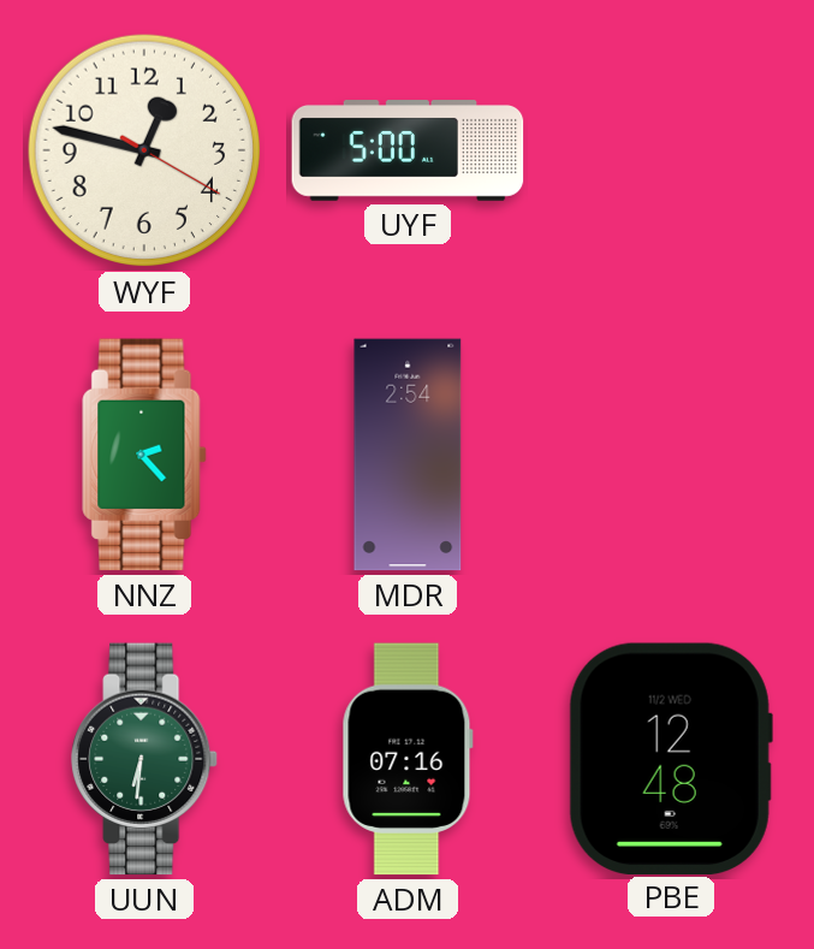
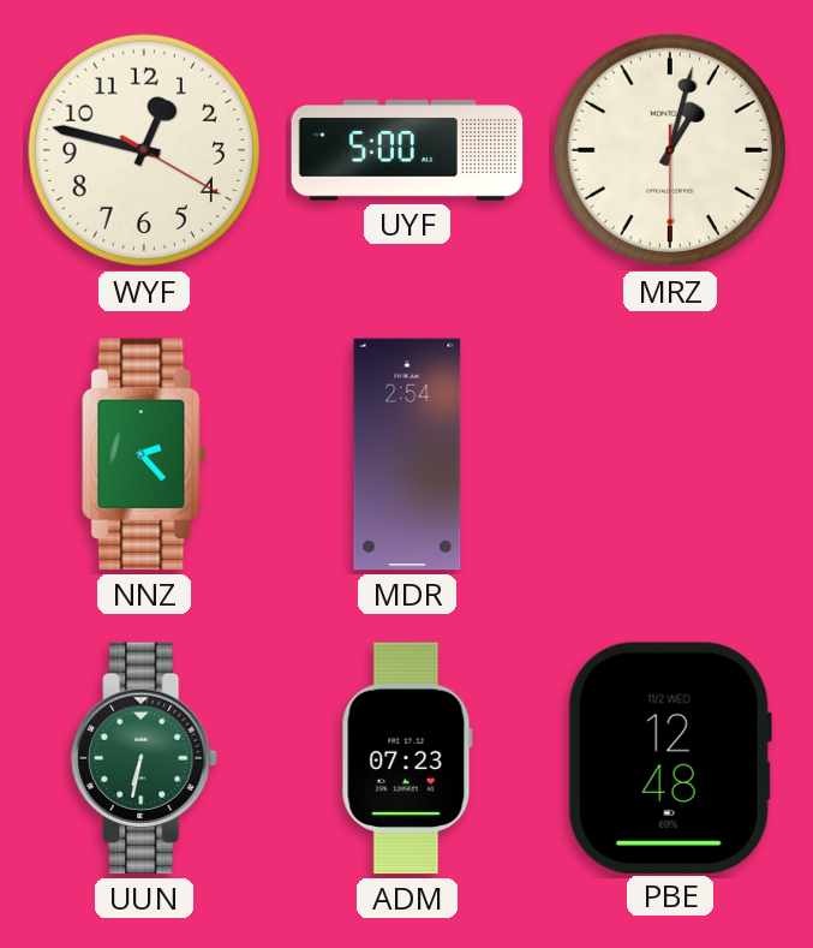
MRZ: none -> 1:02
UUN: 6:31 -> 6:32
ADM: 07:16 -> 07:23
